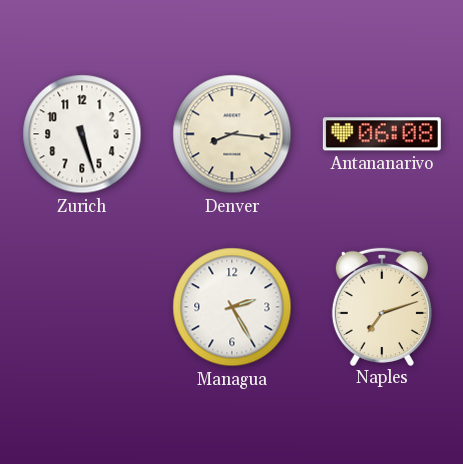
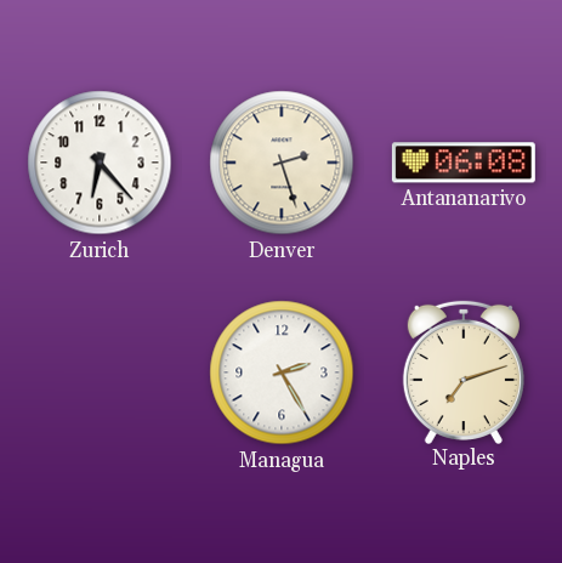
Zurich: 5:27 -> 6:23
Denver: 8:16 -> 2:27
